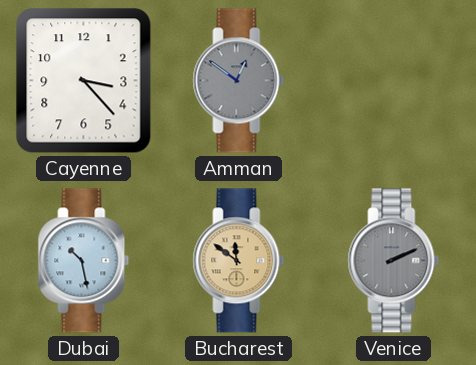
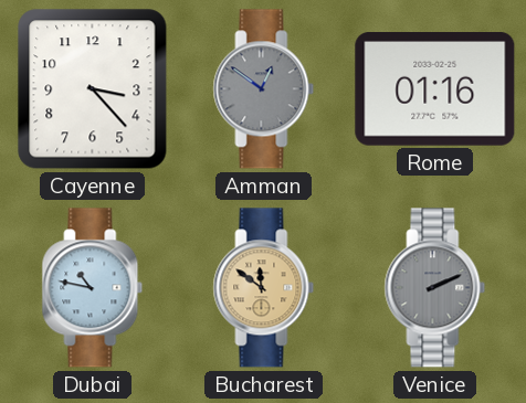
Rome: none -> 01:16
Dubai: 10:28 -> 10:47
